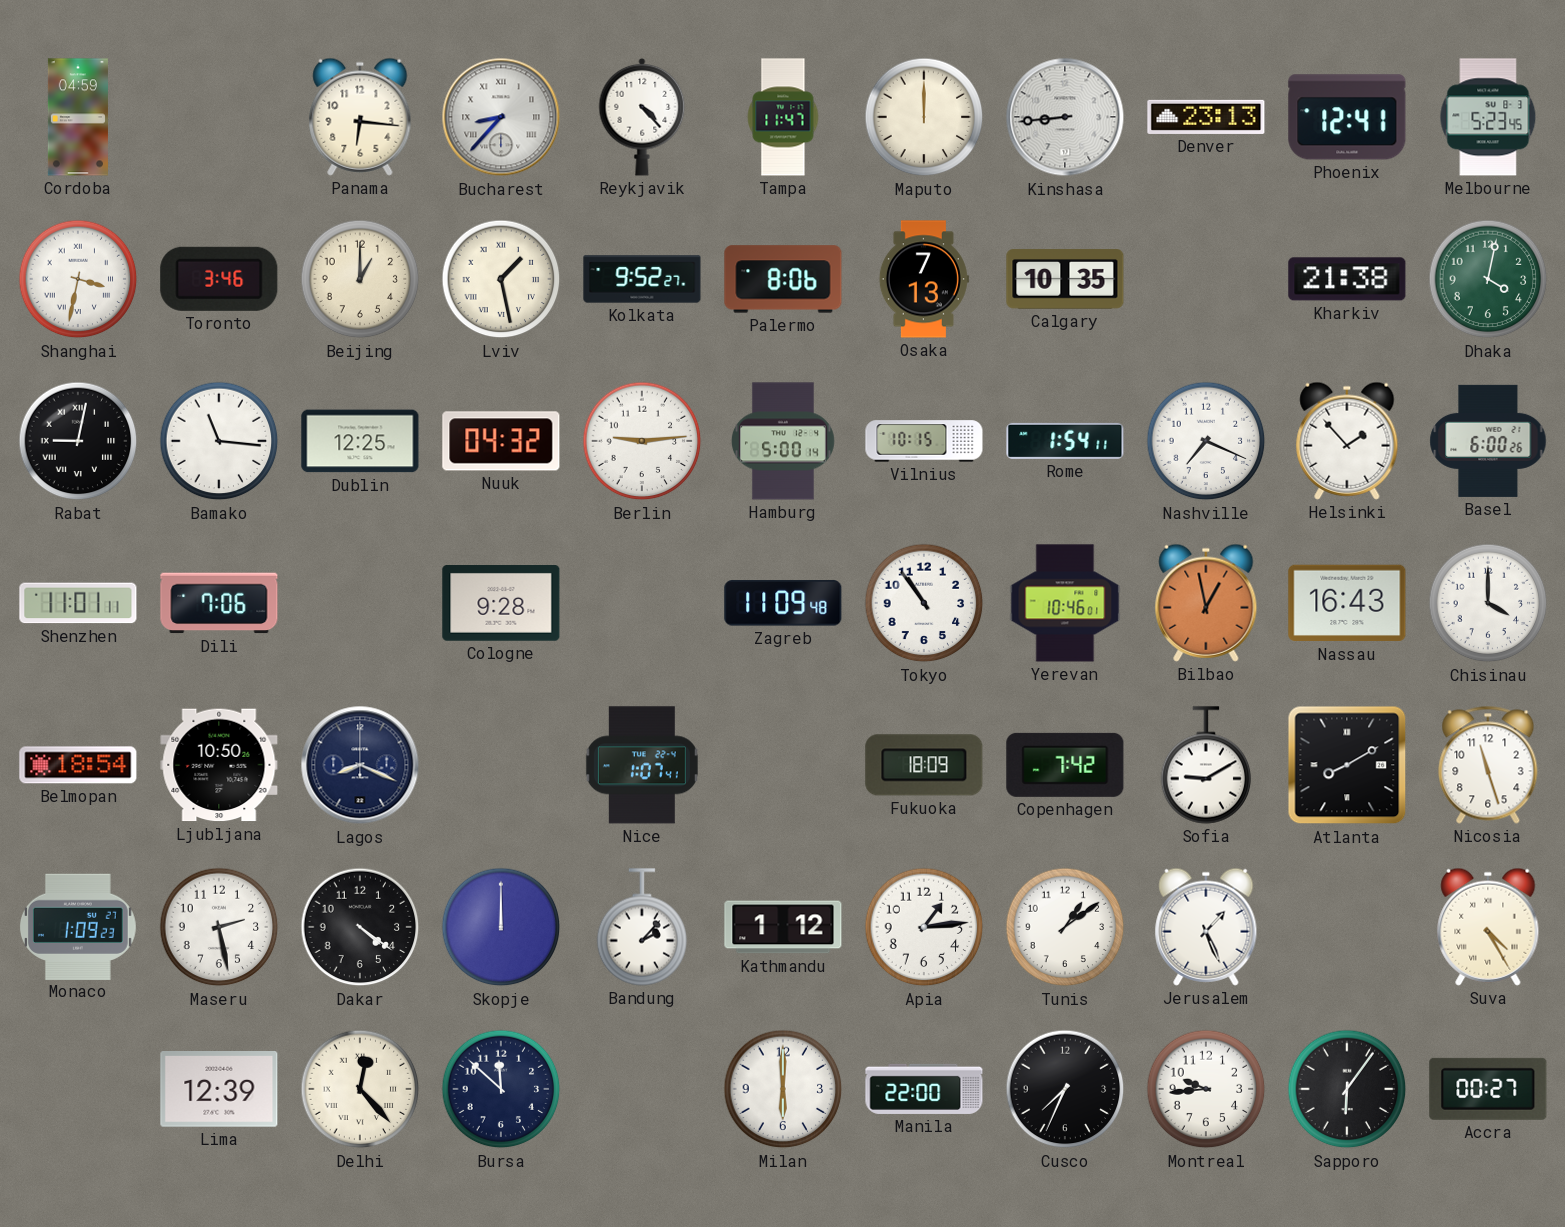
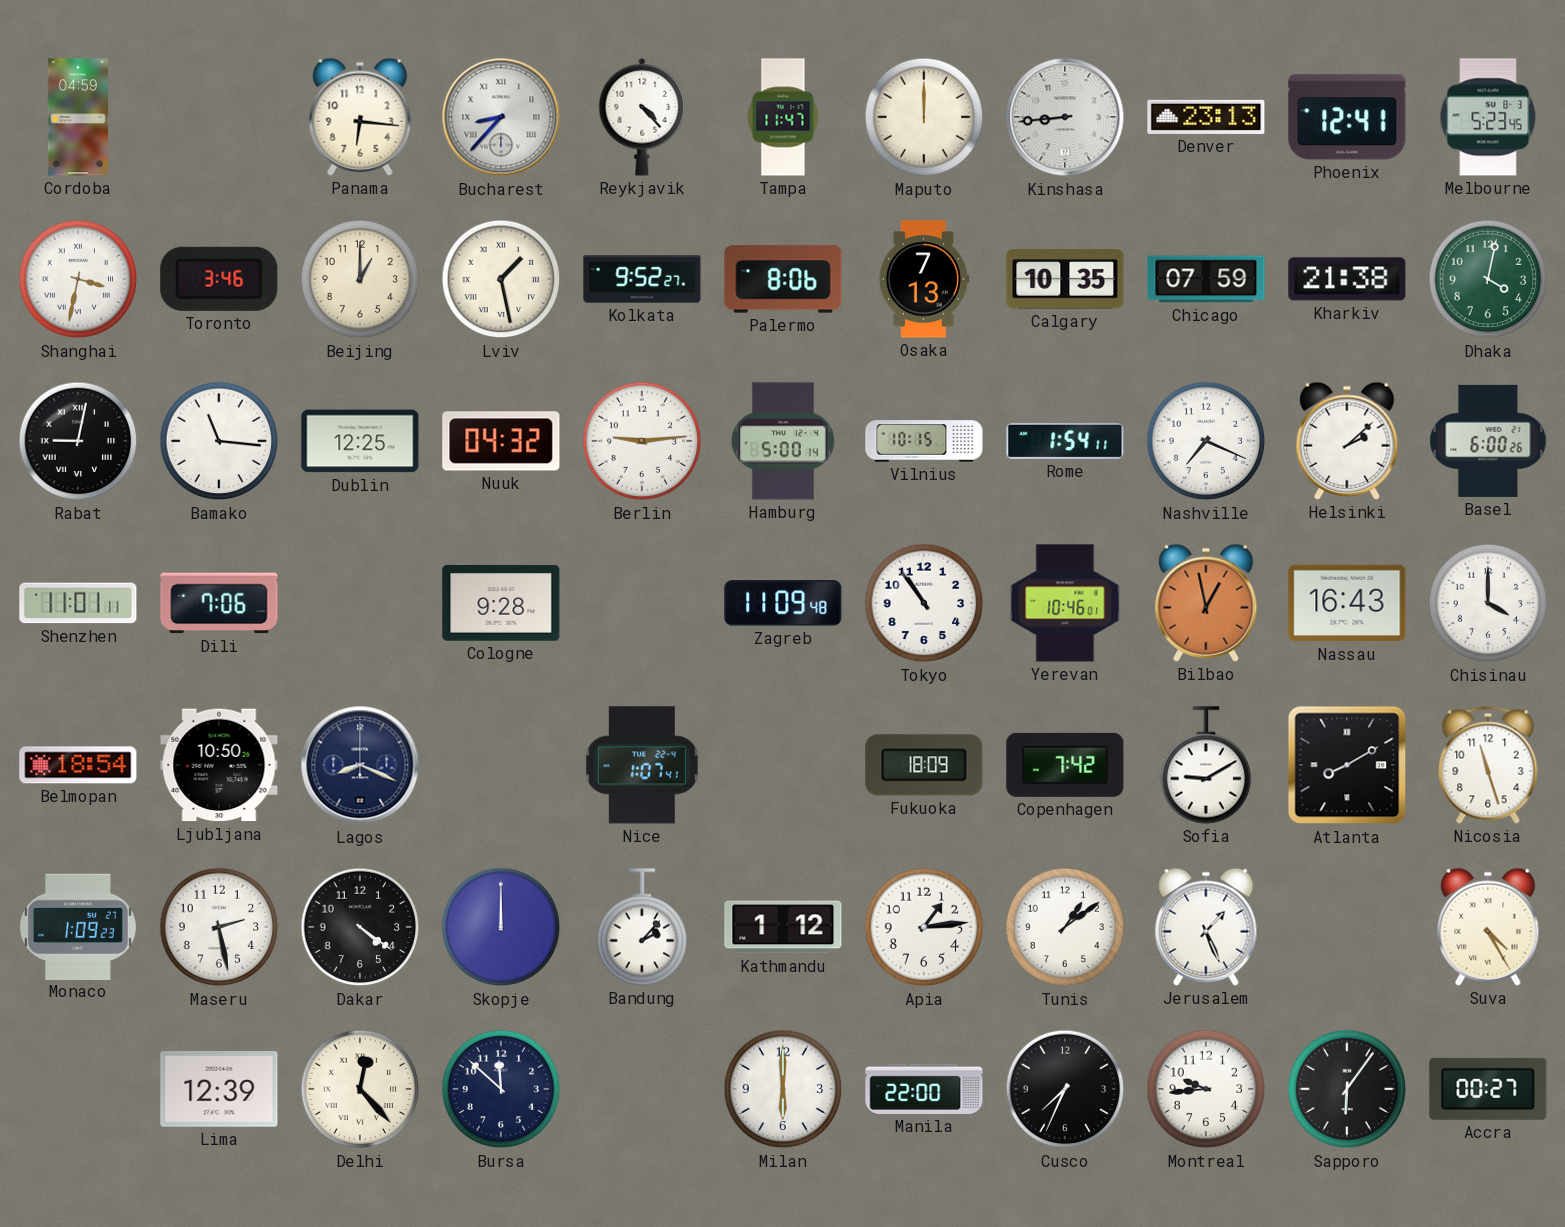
Chicago: none -> 07:59
Helsinki: 1:53 -> 2:08
